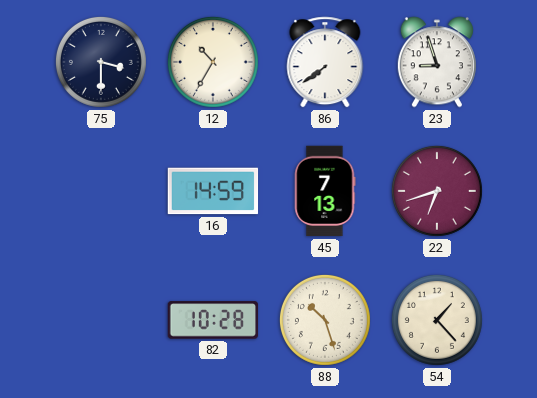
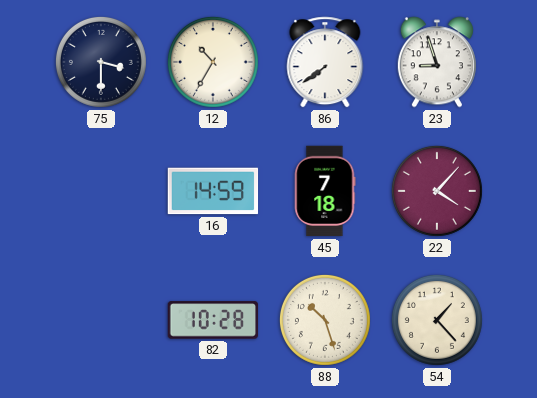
45: 7:13 -> 7:18
22: 6:42 -> 4:07
